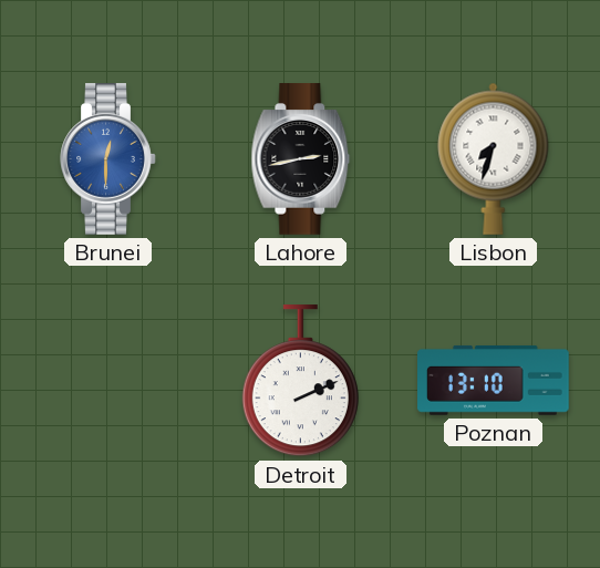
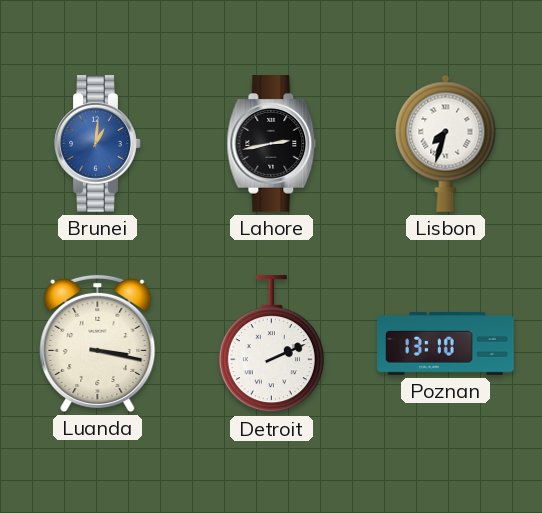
Brunei: 12:30 -> 1:01
Luanda: none -> 3:17
